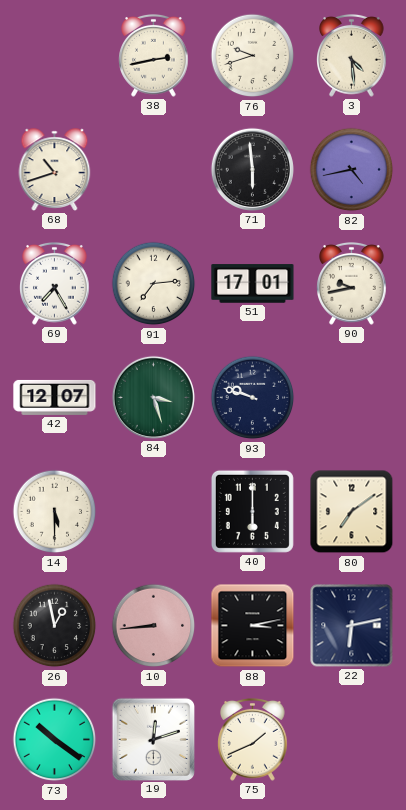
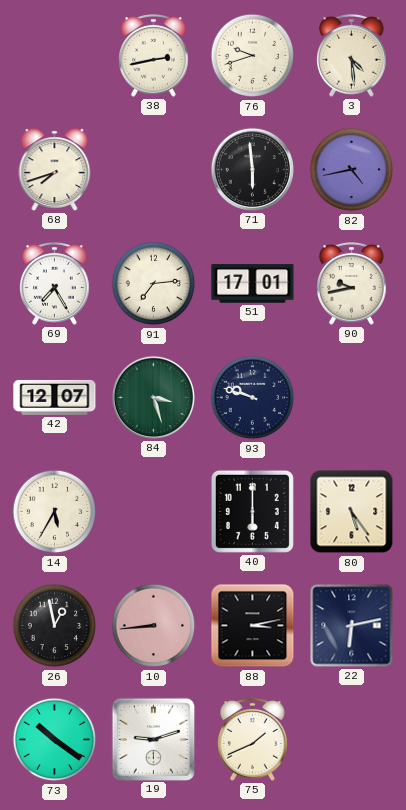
68: 10:42 -> 7:42
14: 5:30 -> 5:35
80: 7:09 -> 5:24
19: 12:12 -> 9:12
